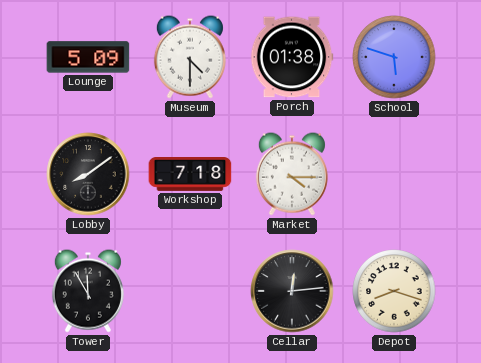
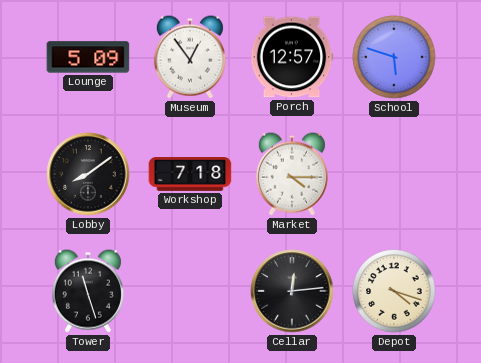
Museum: 4:30 -> 12:54
Porch: 01:38 -> 12:57
Tower: 11:55 -> 11:27
Depot: 8:18 -> 4:18
